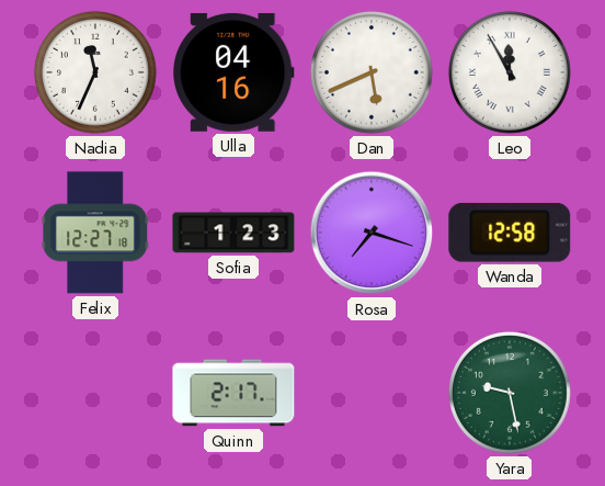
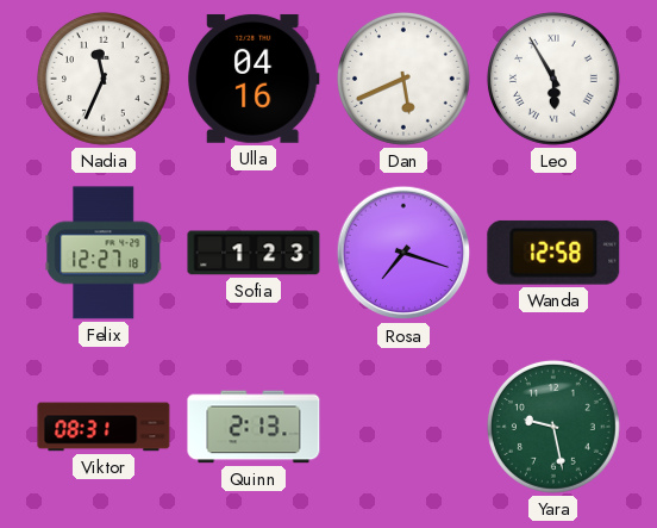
Leo: 11:55 -> 5:55
Viktor: none -> 08:31
Quinn: 2:17 -> 2:13
